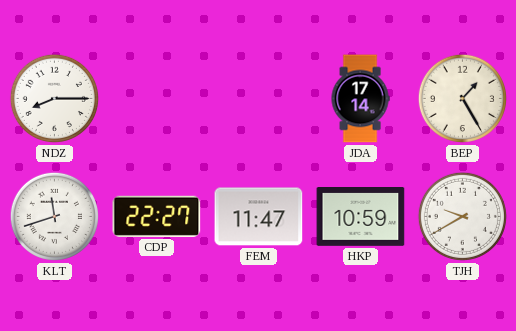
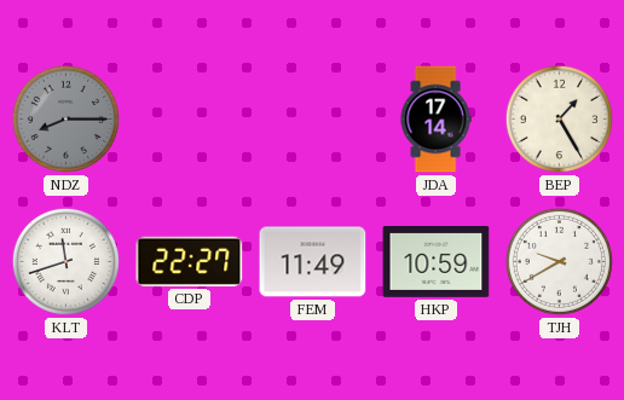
NDZ dial: white -> grey
FEM: 11:47 -> 11:49
